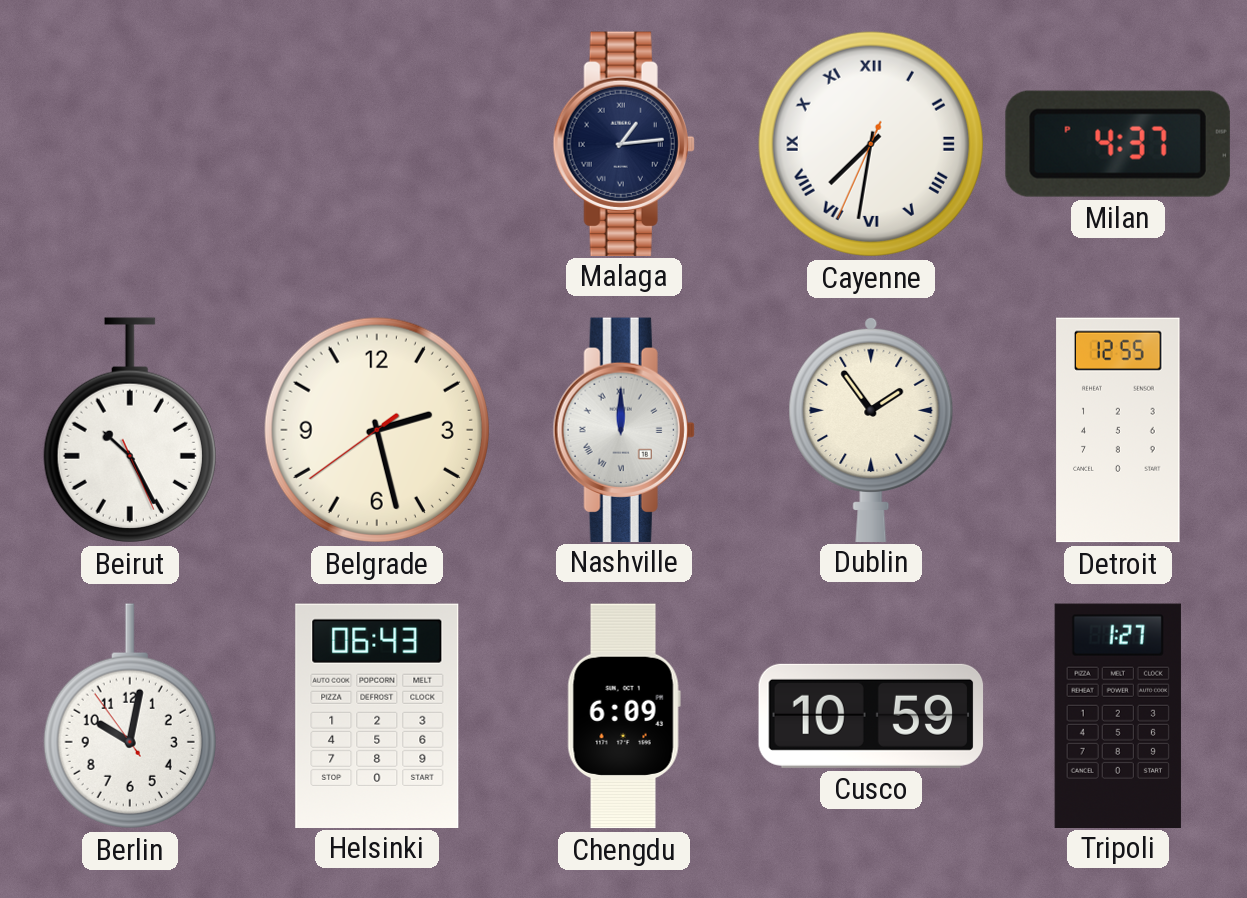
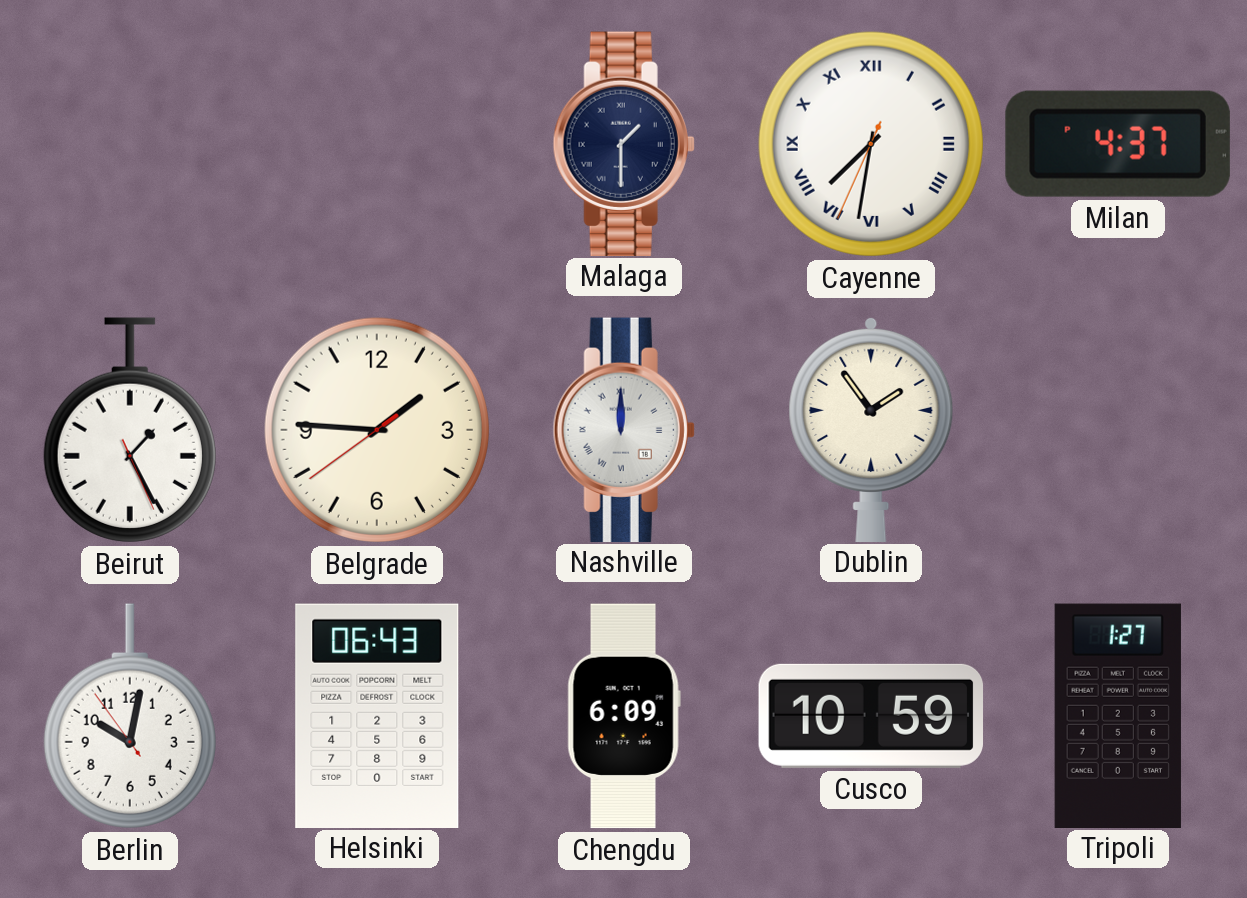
Malaga: 1:14 -> 1:30
Beirut: 10:25 -> 1:25
Belgrade: 2:27 -> 1:45
Detroit: 12:55 -> none
